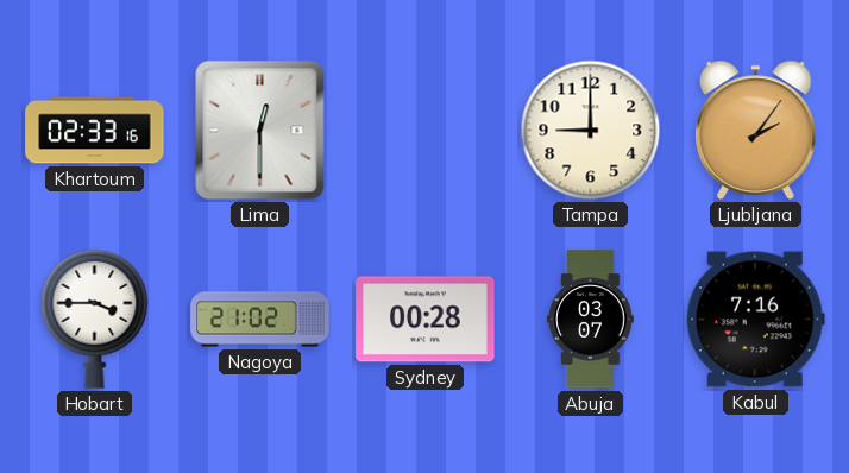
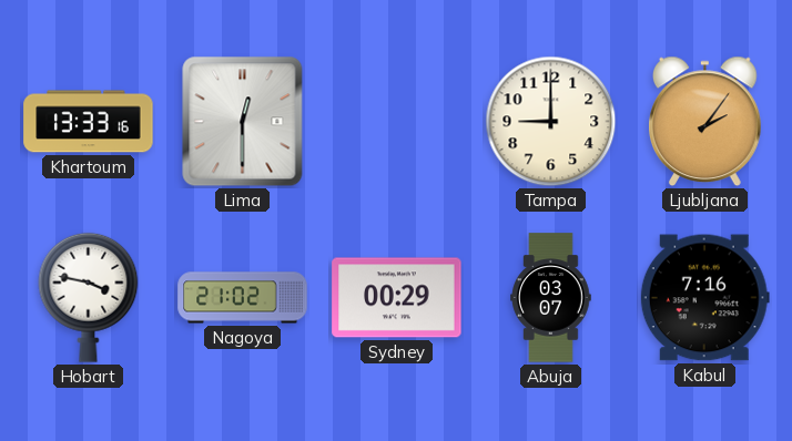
Khartoum: 02:33 -> 13:33
Hobart: 3:45 -> 3:47
Sydney: 00:28 -> 00:29
